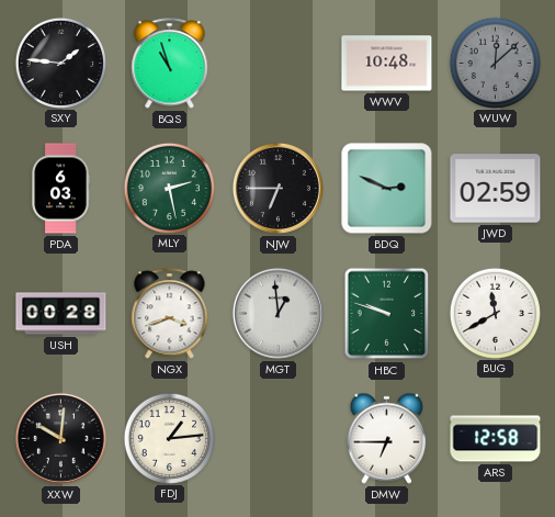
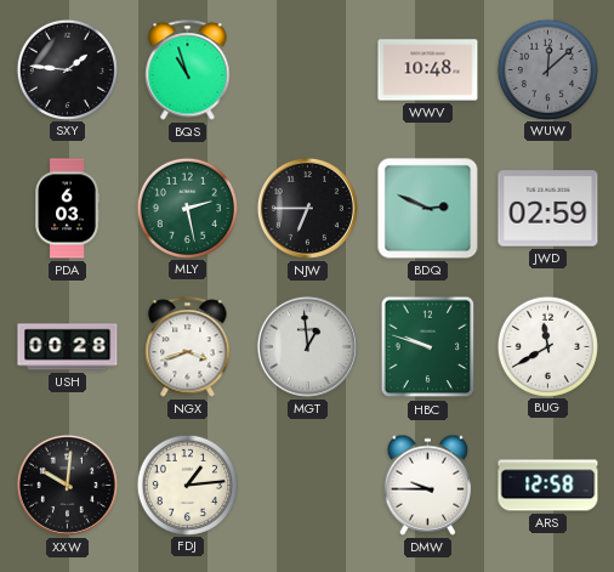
DMW: 6:45 -> 9:45
